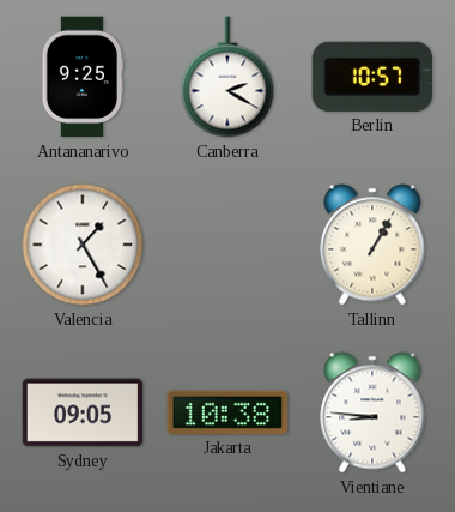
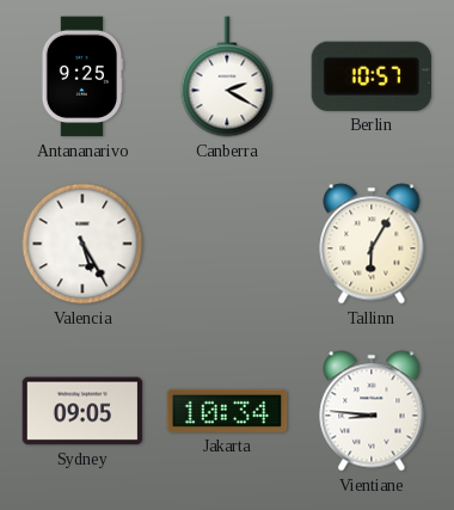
Valencia: 1:25 -> 5:25
Tallinn: 1:05 -> 6:05
Jakarta: 10:38 -> 10:34
